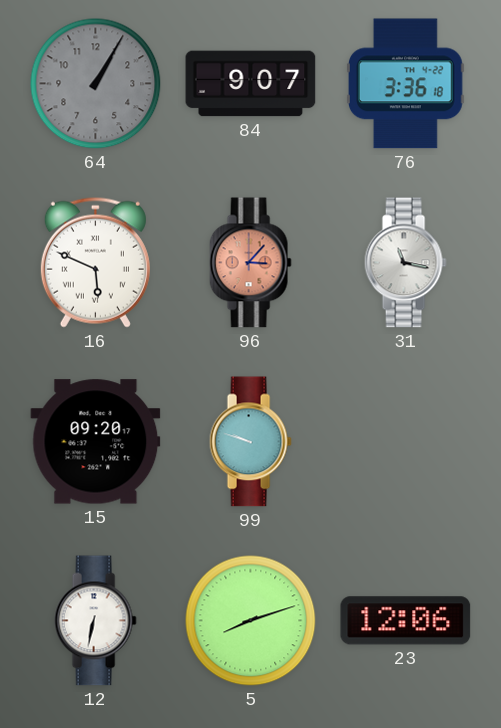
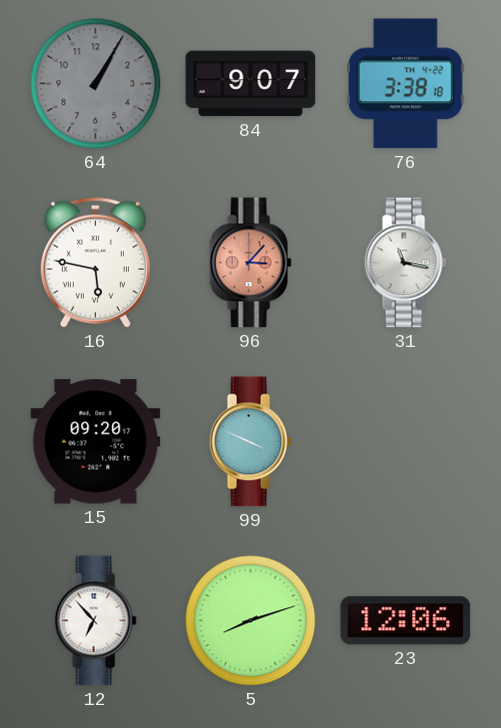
76: 3:36 -> 3:38
16: 5:49 -> 5:47
99: 9:48 -> 3:49
12: 6:32 -> 6:53
